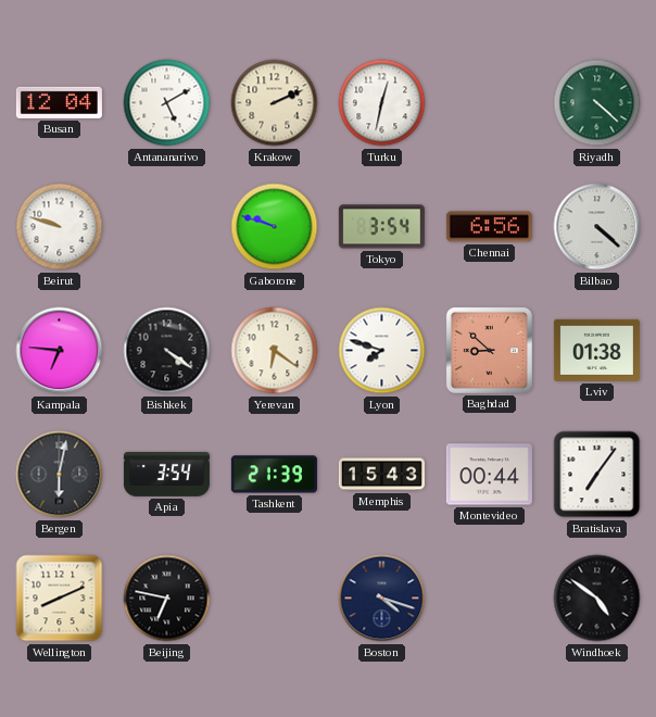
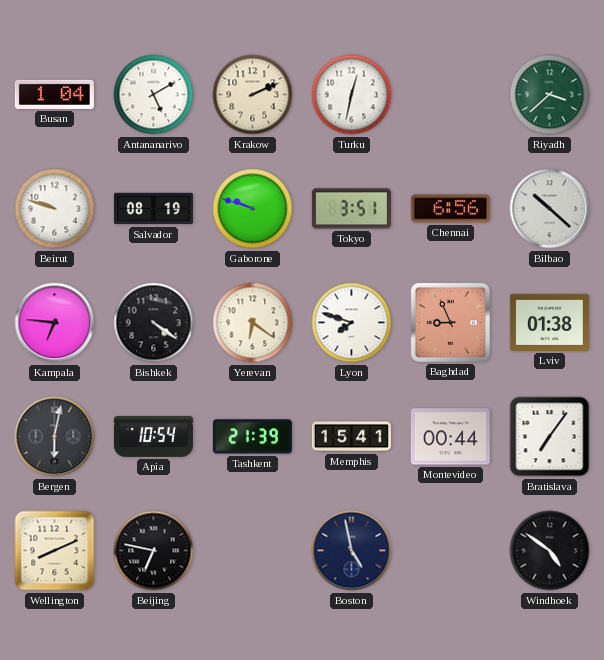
Busan: 12:04 -> 1:04
Riyadh: 4:22 -> 3:38
Salvador: none -> 08:19
Tokyo: 3:54 -> 3:51
Bilbao: 4:22 -> 10:22
Baghdad: 8:52 -> 8:56
Apia: 3:54 -> 10:54
Memphis: 15:43 -> 15:41
Boston: 4:18 -> 4:58
